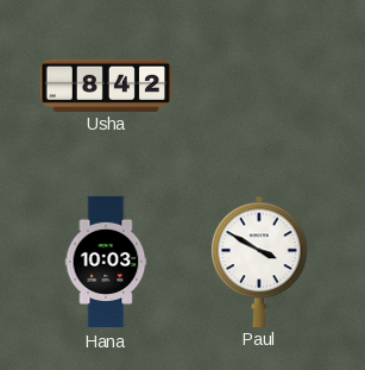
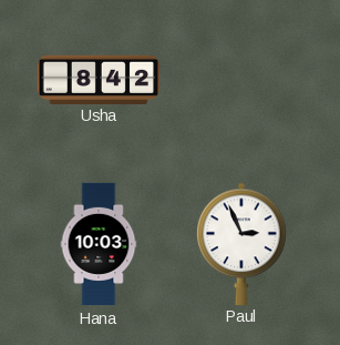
Paul: 3:50 -> 2:56
